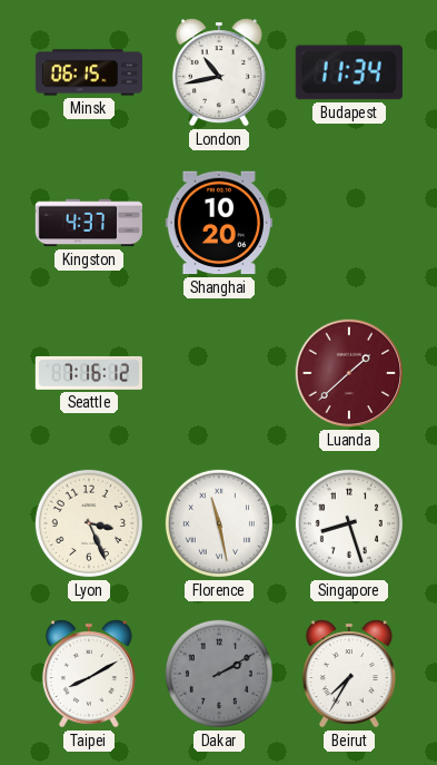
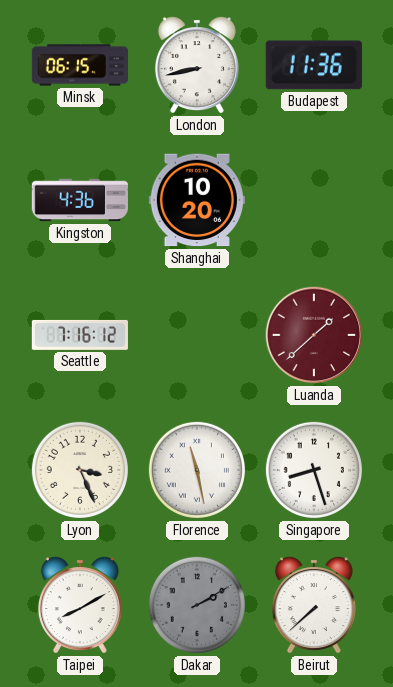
London: 10:43 -> 8:43
Budapest: 11:34 -> 11:36
Kingston: 4:37 -> 4:36
Beirut: 7:35 -> 7:38
